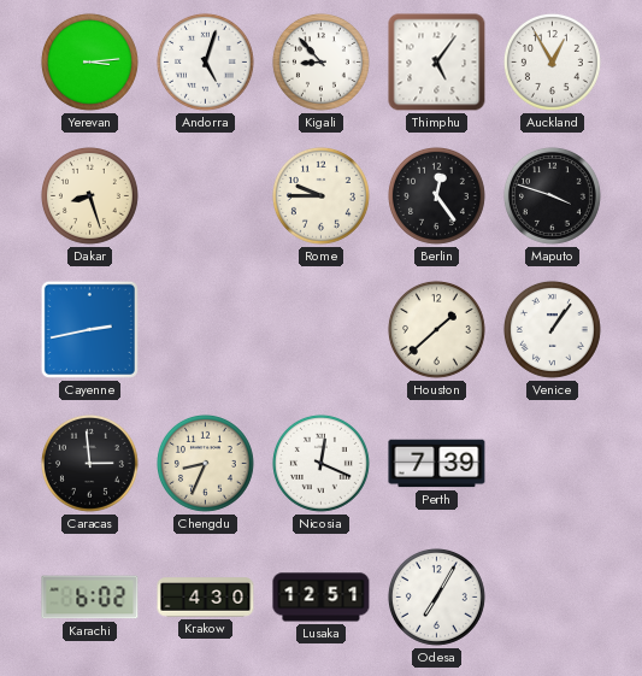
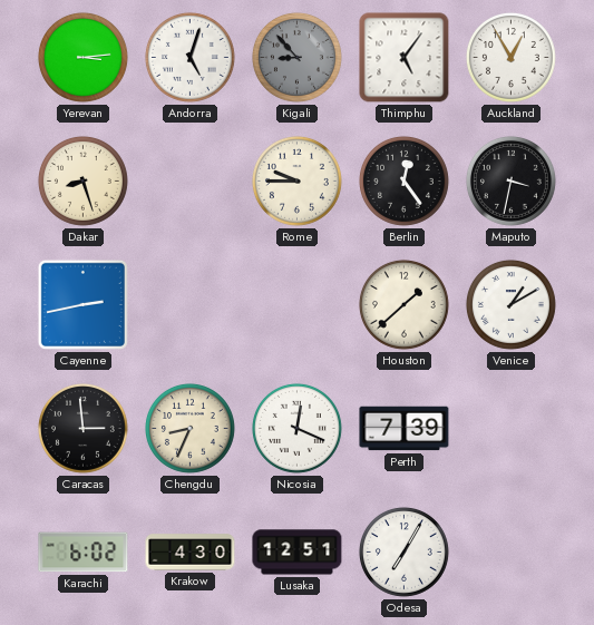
Kigali dial: white -> grey
Maputo: 3:48 -> 3:32
Venice: 1:06 -> 1:10
